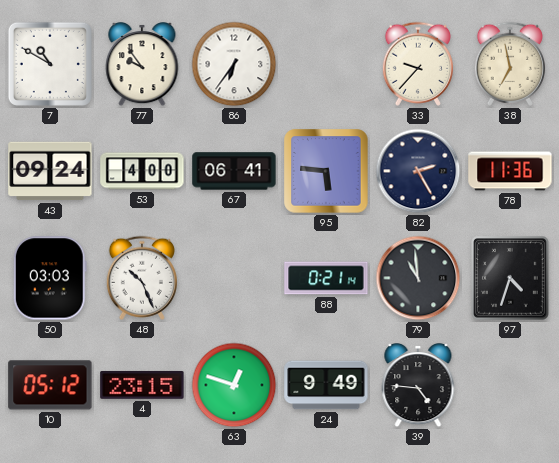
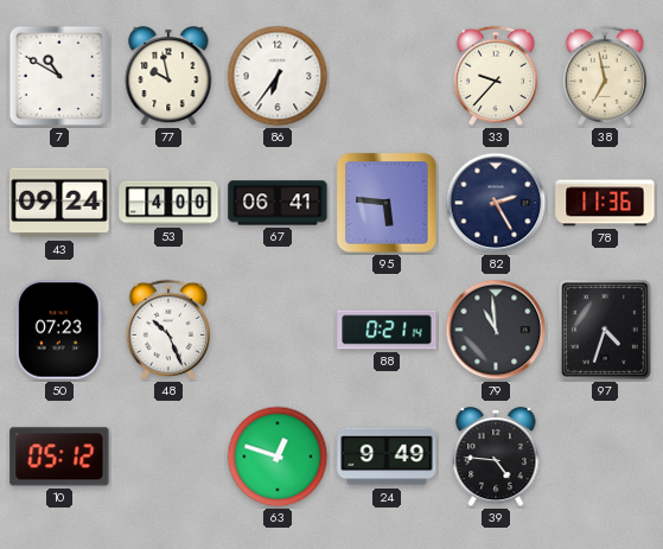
77: 9:54 -> 9:58
50: 03:03 -> 07:23
4: 23:15 -> none
